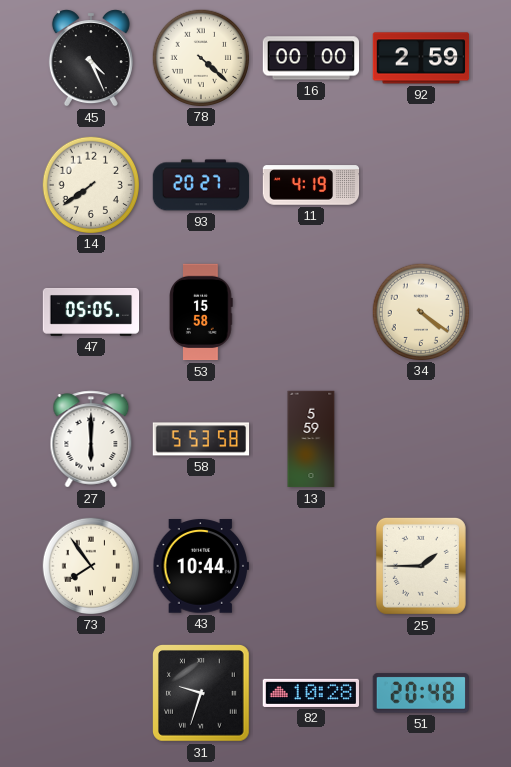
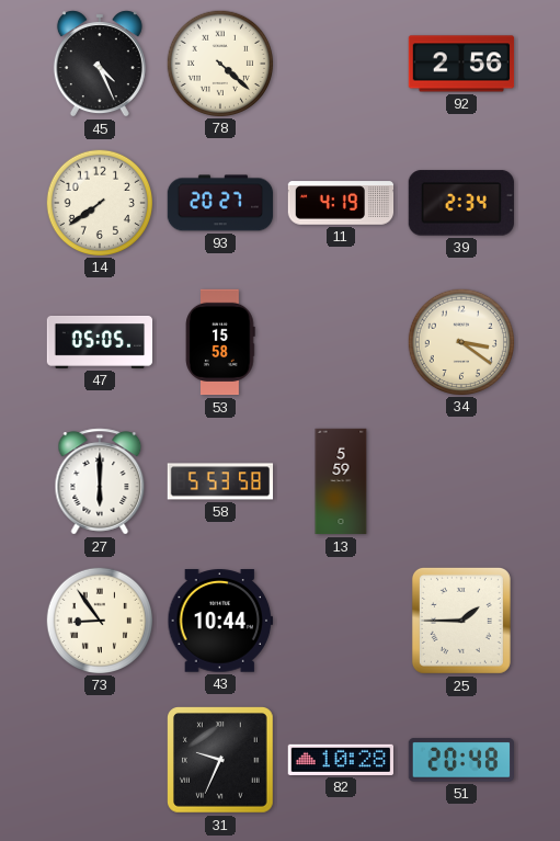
16: 00:00 -> none
92: 2:59 -> 2:56
39: none -> 2:34
34: 4:21 -> 3:21
73: 7:54 -> 8:54
31: 9:33 -> 9:34
